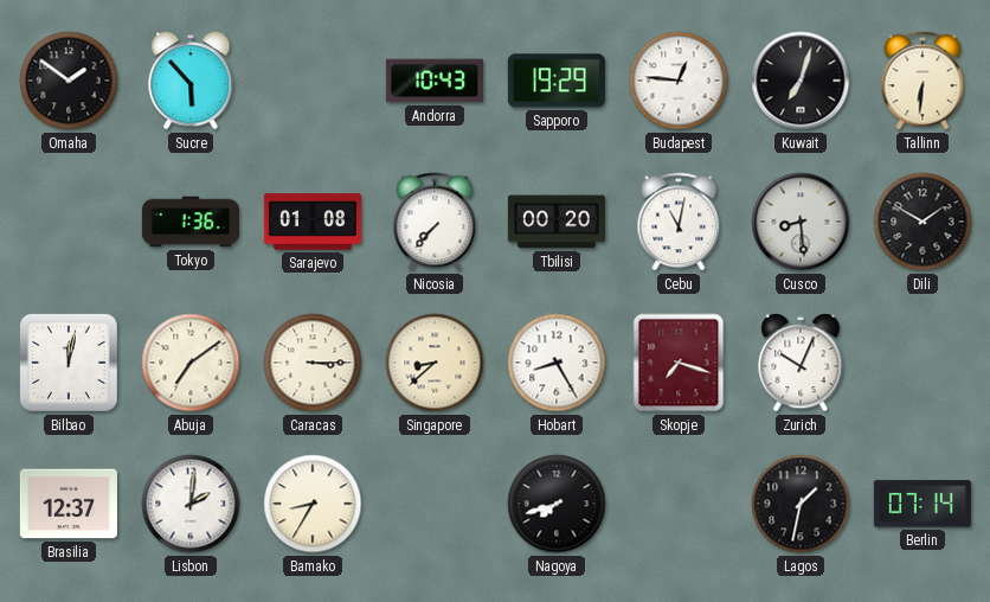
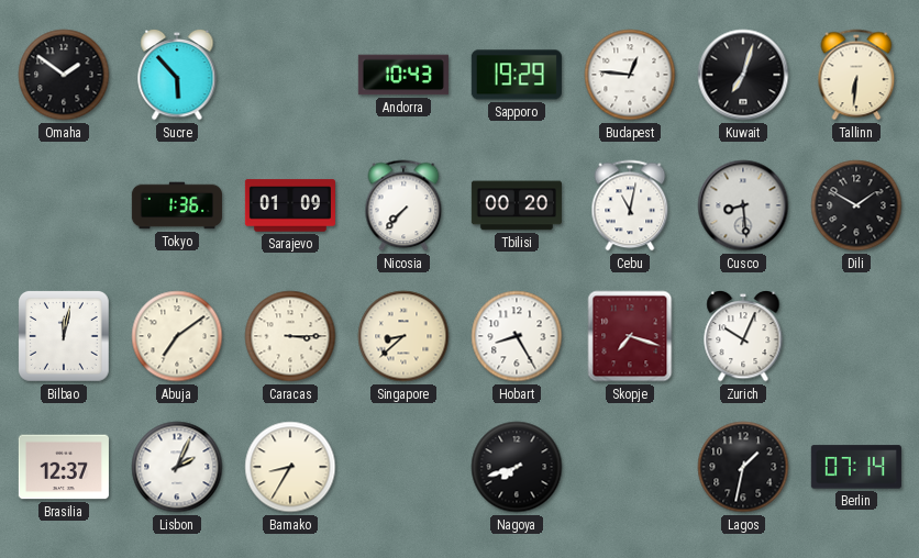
Sarajevo: 01:08 -> 01:09
Lisbon: 2:01 -> 2:04
